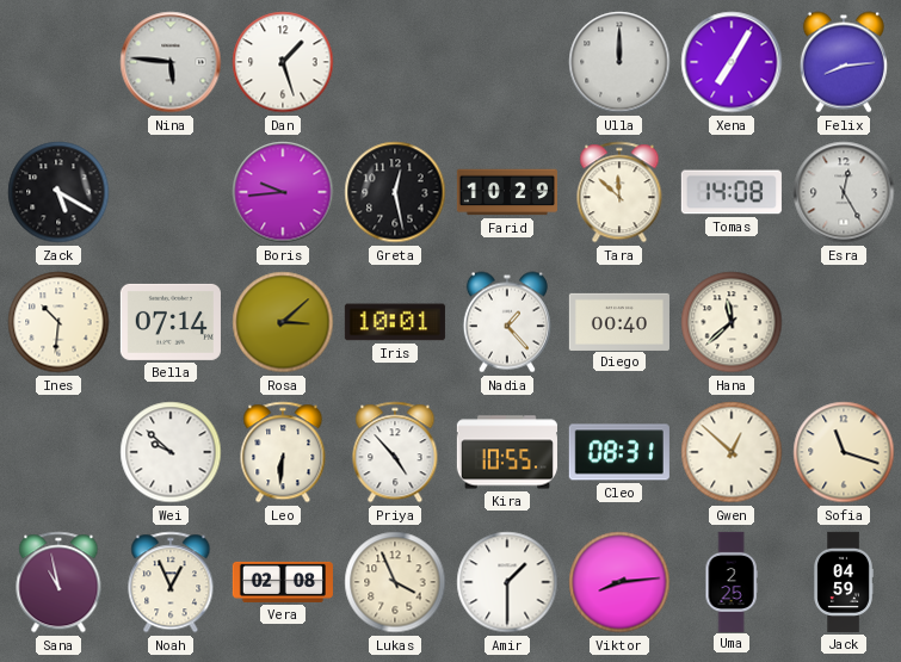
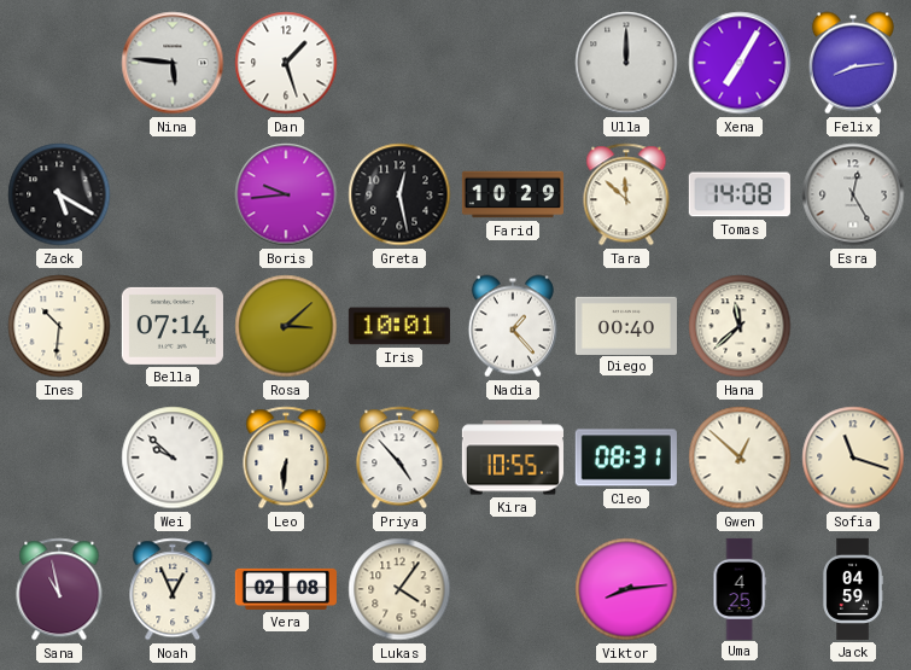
Lukas: 3:56 -> 4:06
Amir: 1:30 -> none
Uma: 2:25 -> 4:25
